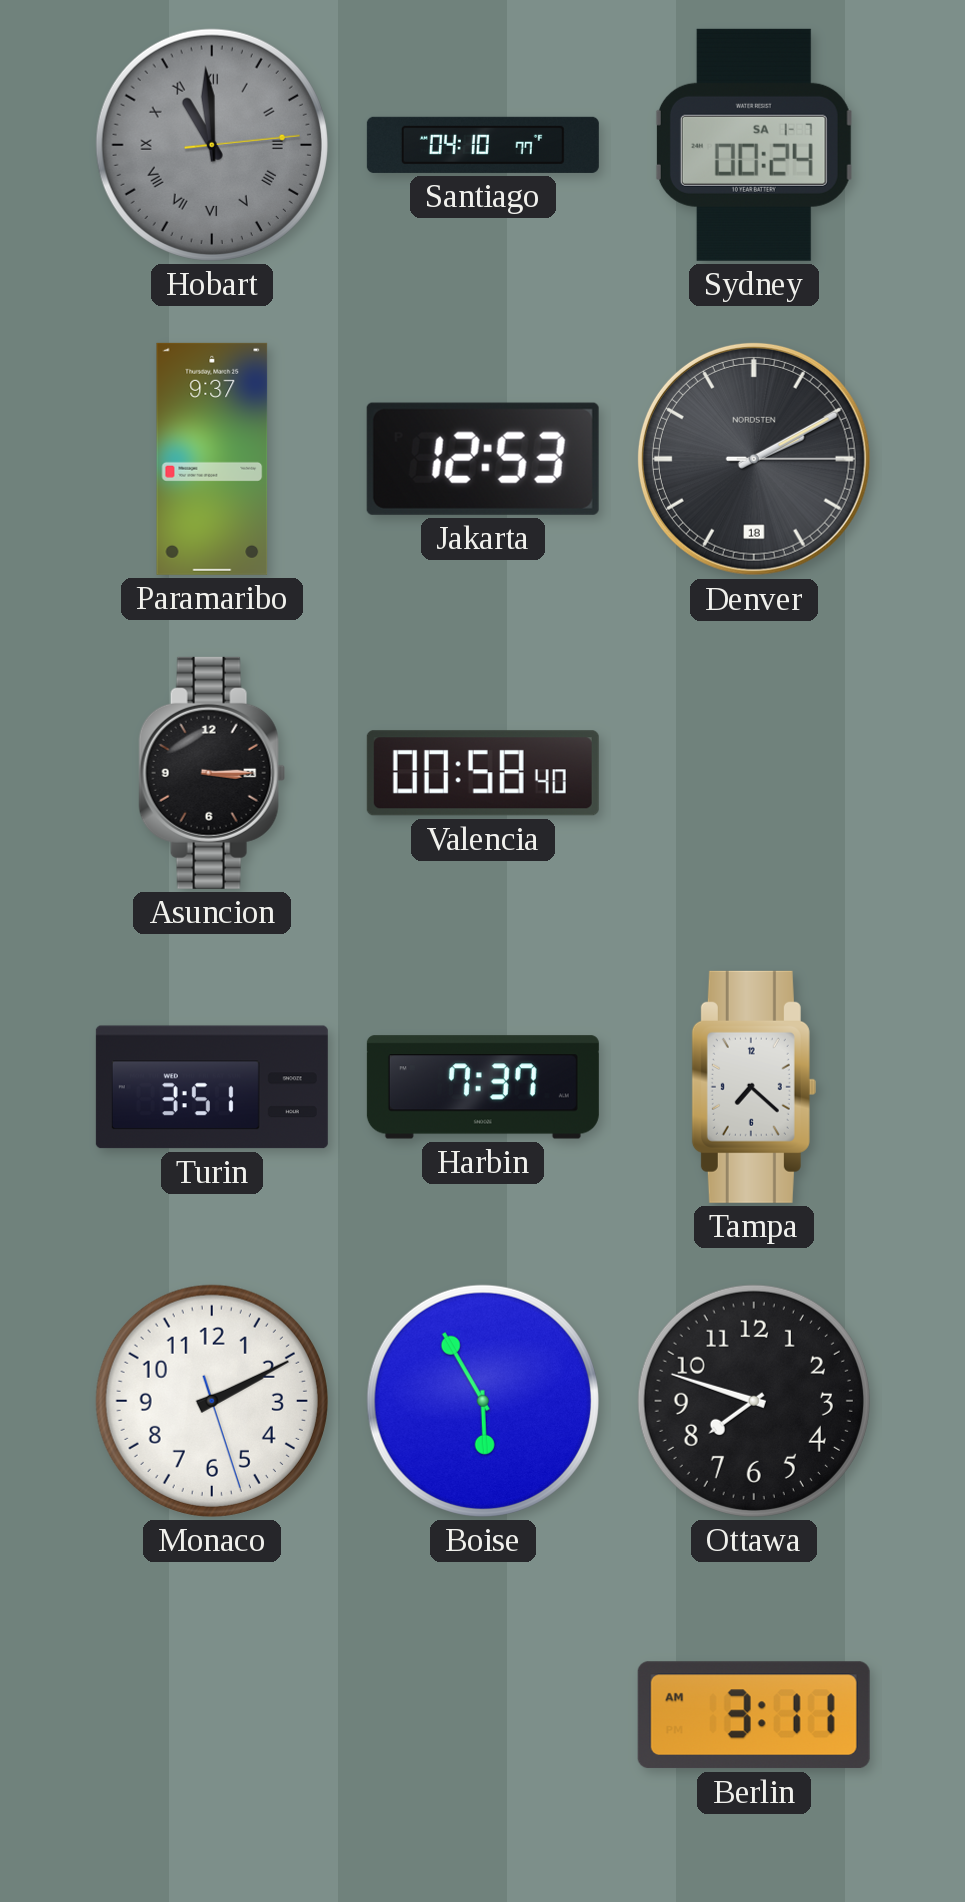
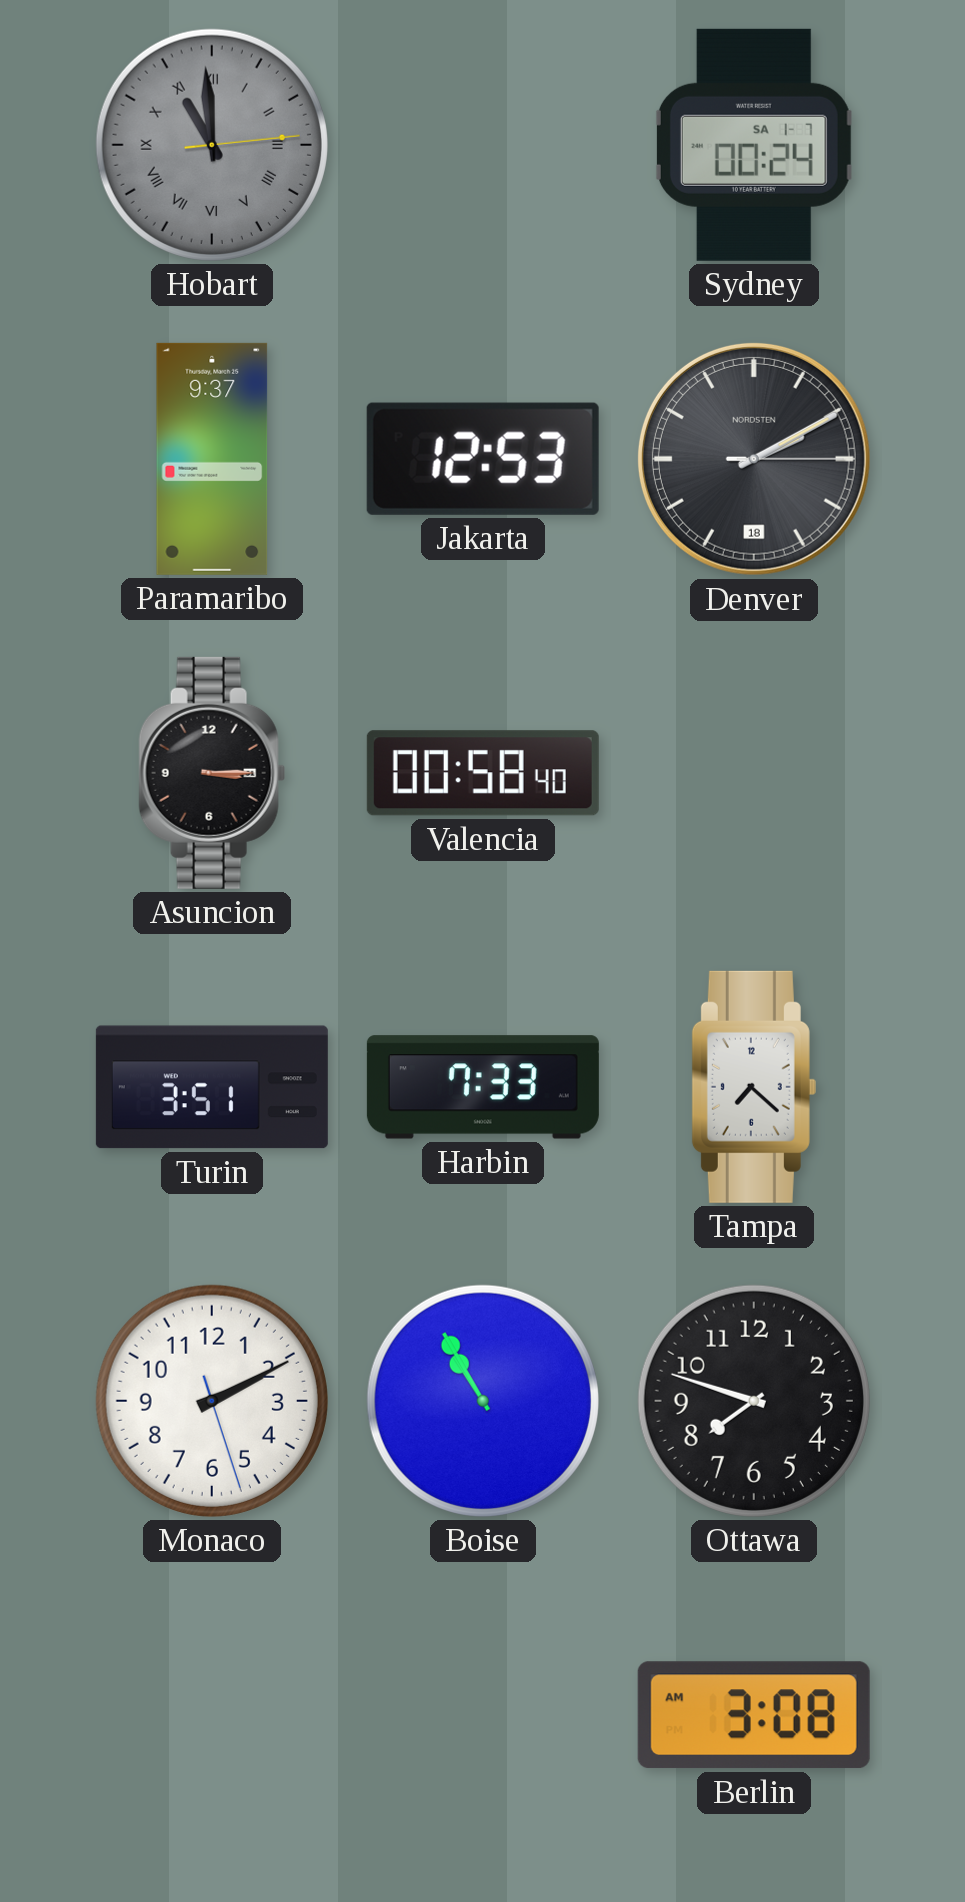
Santiago: 04:10 -> none
Harbin: 7:37 -> 7:33
Boise: 5:55 -> 10:55
Berlin: 3:11 -> 3:08
